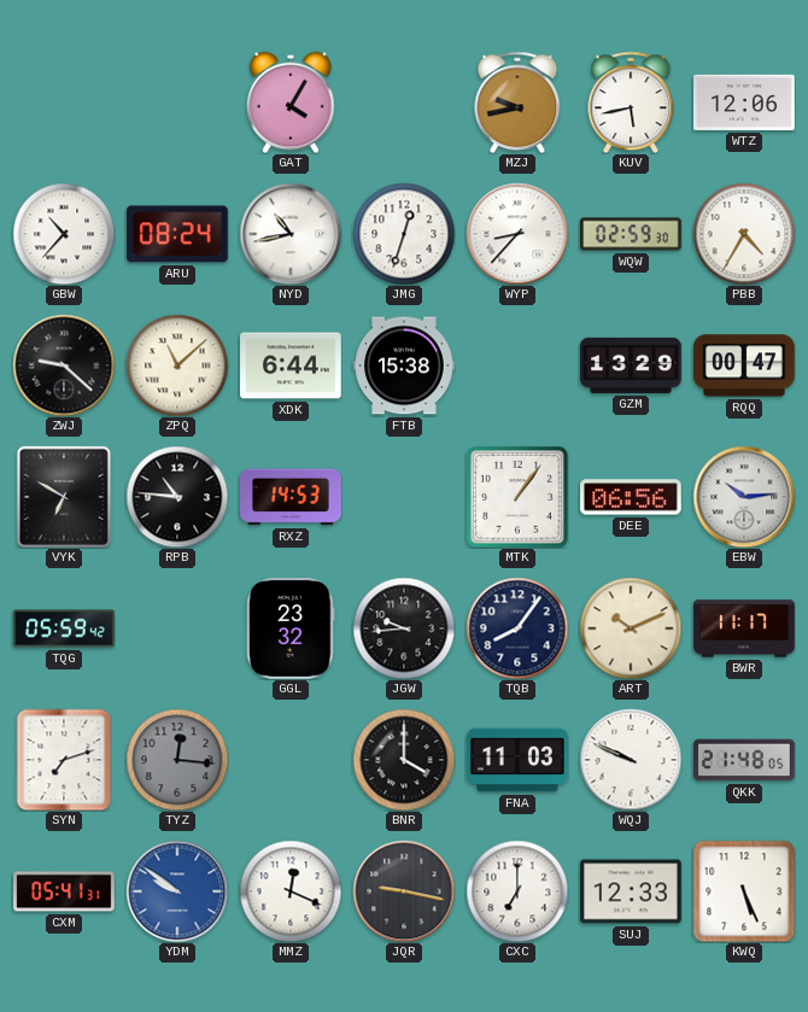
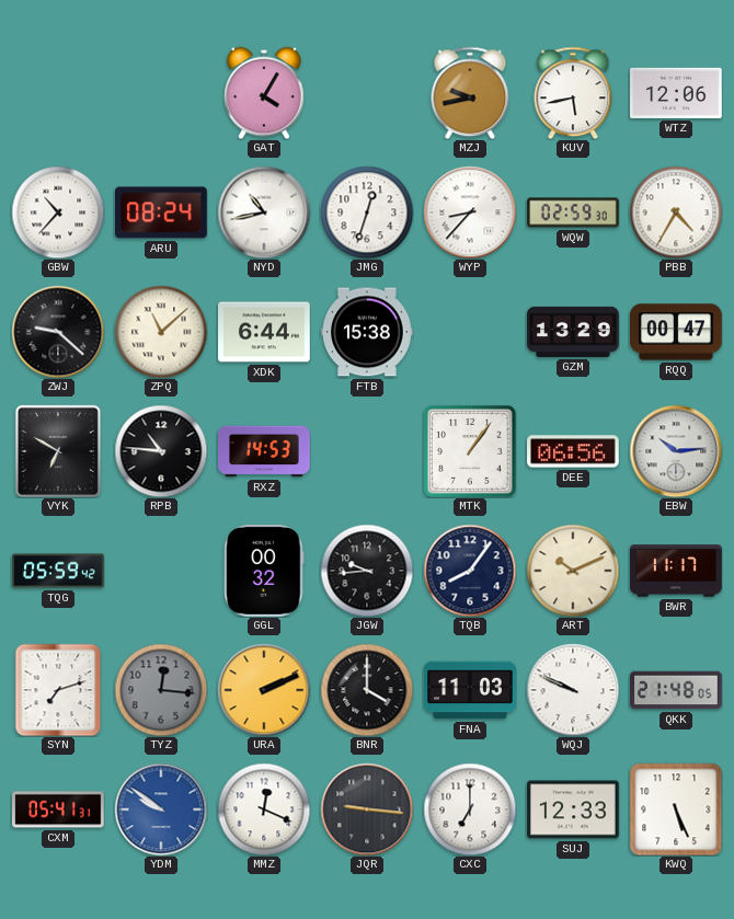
GGL: 23:32 -> 00:32
URA: none -> 2:11
JQR: 9:17 -> 9:16
